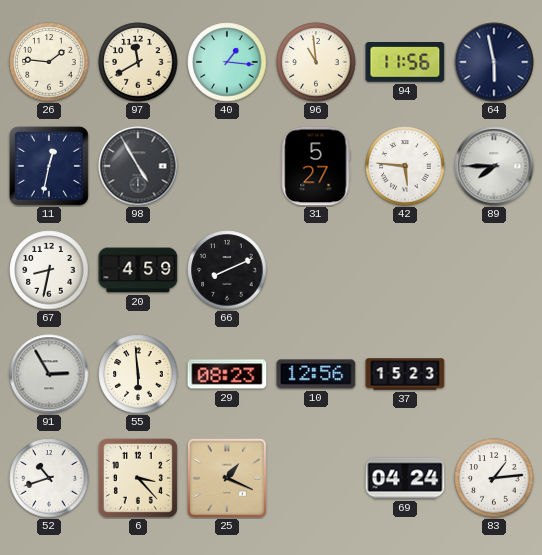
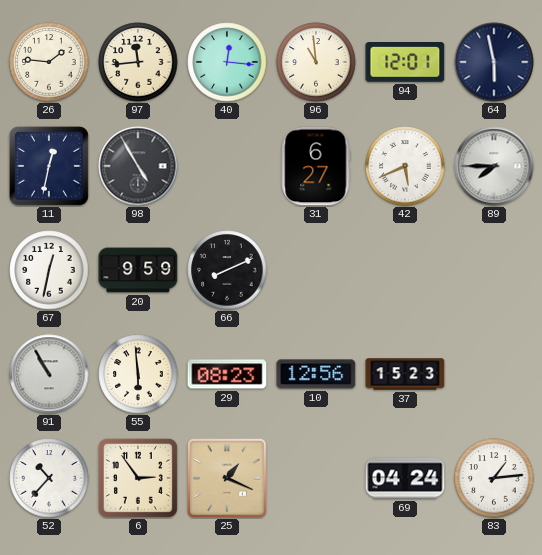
97: 11:40 -> 11:44
40: 1:16 -> 12:16
94: 11:56 -> 12:01
31: 5:27 -> 6:27
42: 5:46 -> 5:41
67: 8:32 -> 12:32
20: 4:59 -> 9:59
91: 2:55 -> 10:55
52: 10:42 -> 10:37
6: 3:23 -> 2:54
